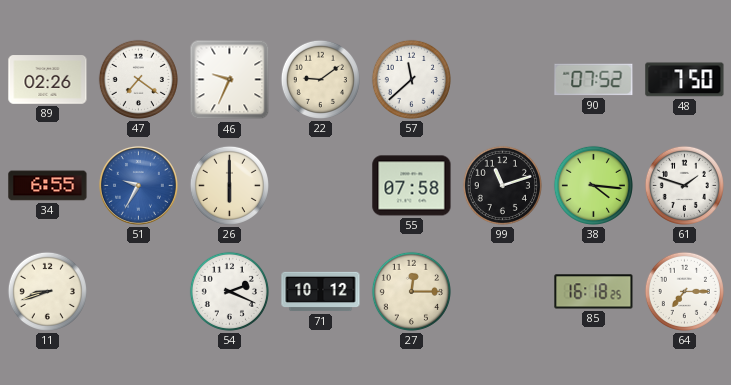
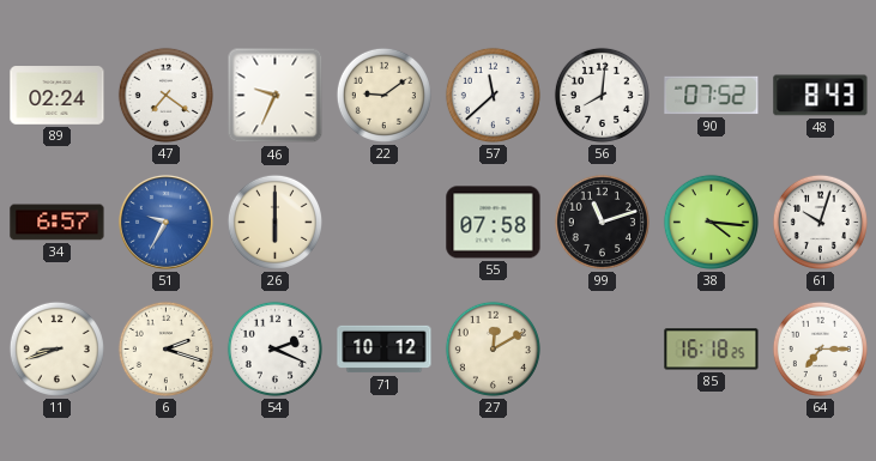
89: 02:26 -> 02:24
56: none -> 8:01
48: 7:50 -> 8:43
34: 6:55 -> 6:57
61: 1:48 -> 10:03
6: none -> 2:18
27: 12:15 -> 12:10
